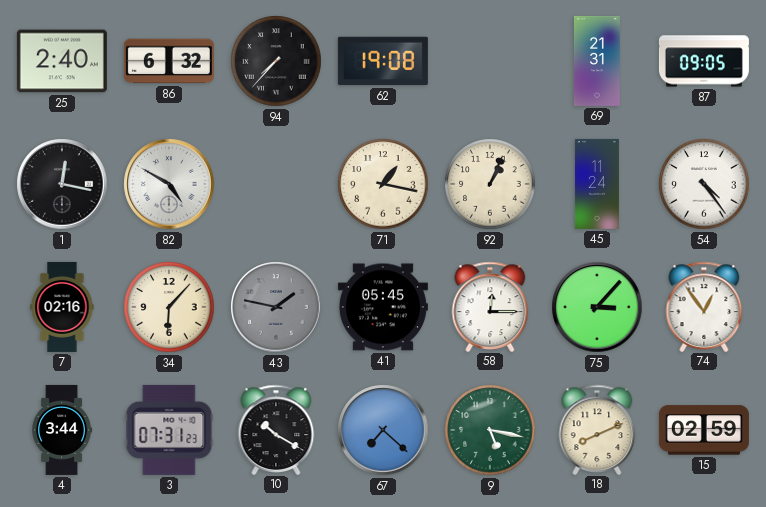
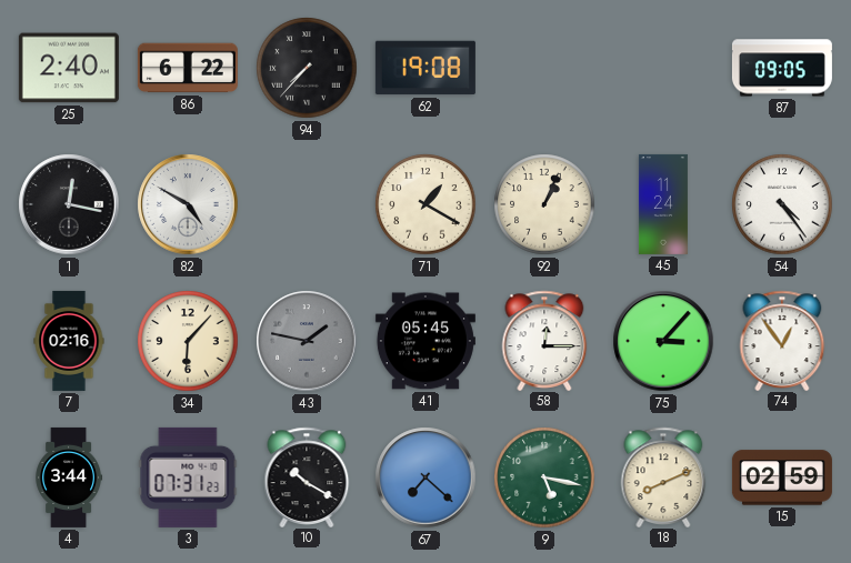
86: 6:32 -> 6:22
69: 21:31 -> none
71: 1:17 -> 1:20
